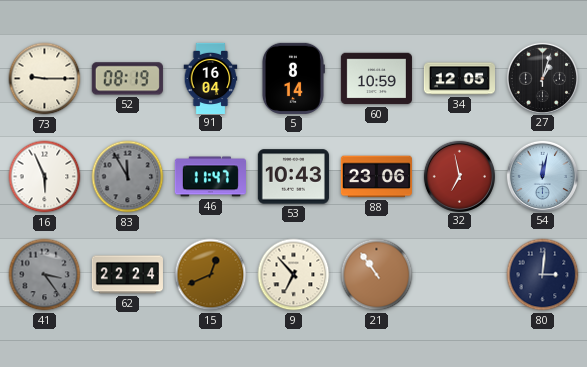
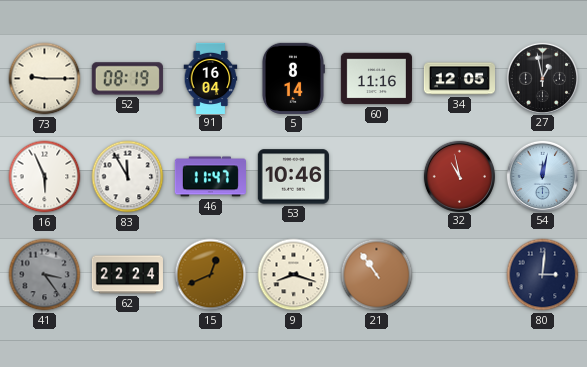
60: 10:59 -> 11:16
27: 1:03 -> 12:58
83 dial: grey -> white
53: 10:43 -> 10:46
88: 23:06 -> none
32: 6:58 -> 10:58
9: 6:53 -> 8:18
